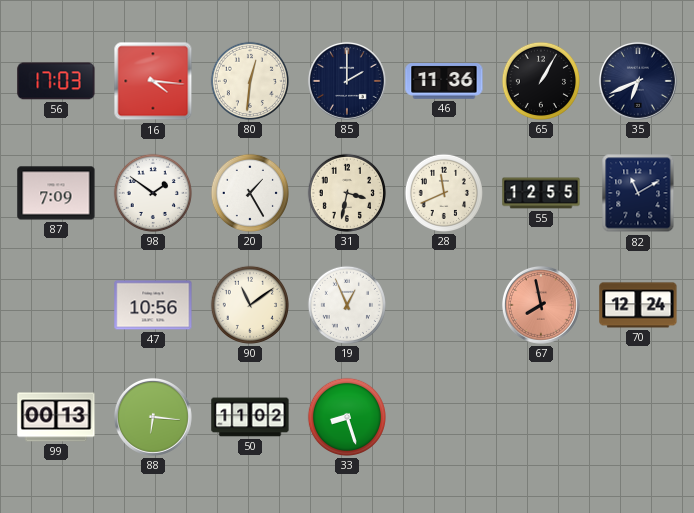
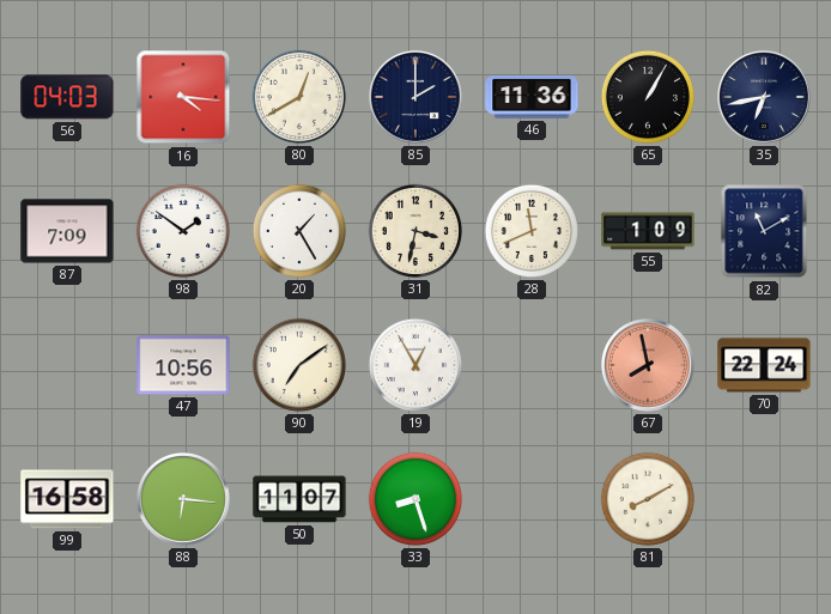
56: 17:03 -> 04:03
80: 12:31 -> 12:40
35: 6:41 -> 6:43
55: 12:55 -> 1:09
90: 11:09 -> 7:09
19: 12:56 -> 12:55
70: 12:24 -> 22:24
99: 00:13 -> 16:58
50: 11:02 -> 11:07
81: none -> 8:10
